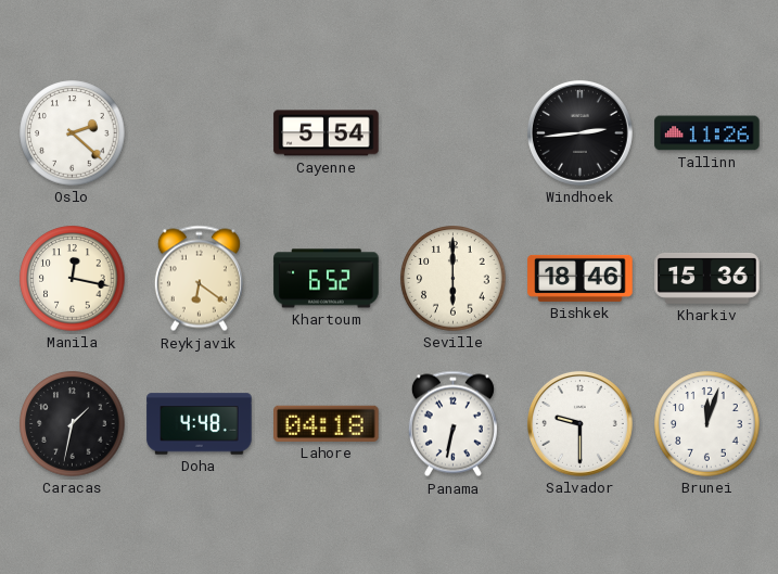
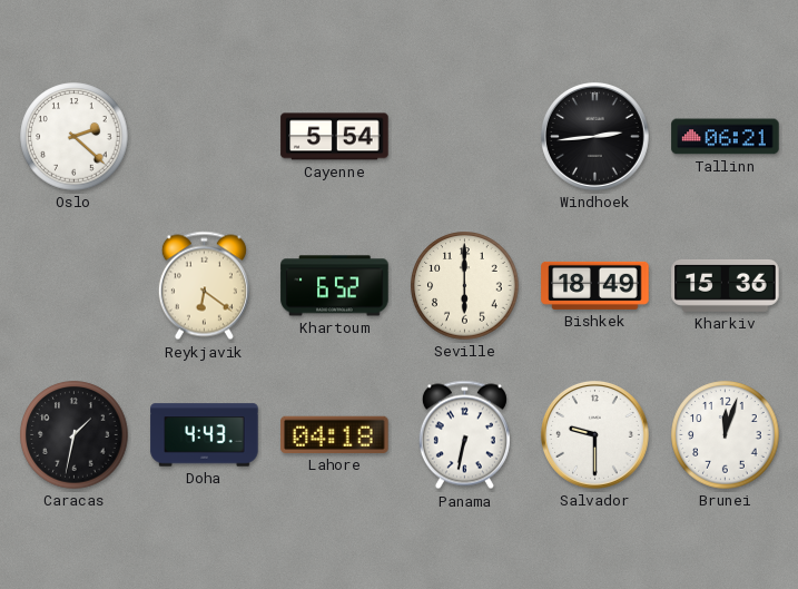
Tallinn: 11:26 -> 06:21
Manila: 12:17 -> none
Bishkek: 18:46 -> 18:49
Doha: 4:48 -> 4:43
